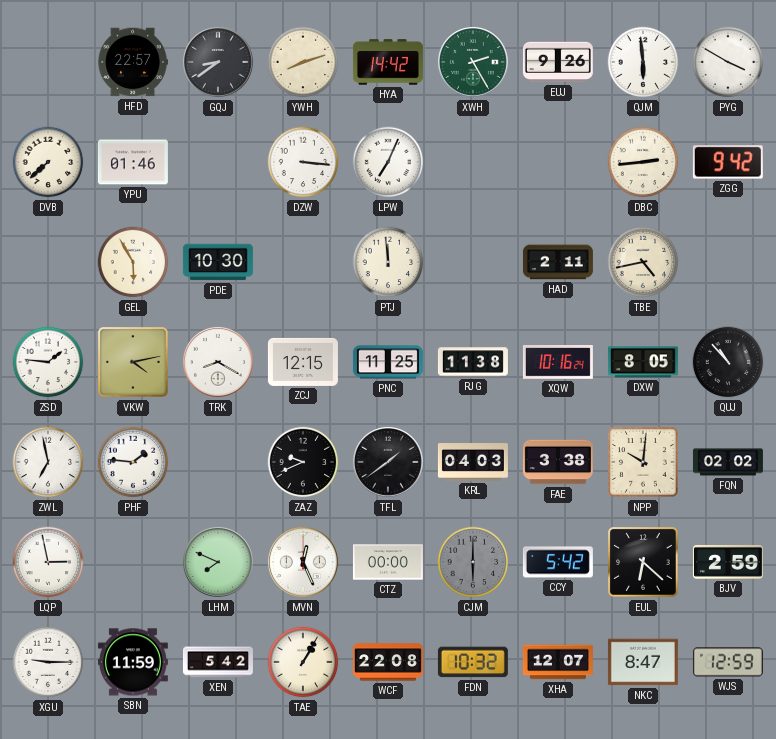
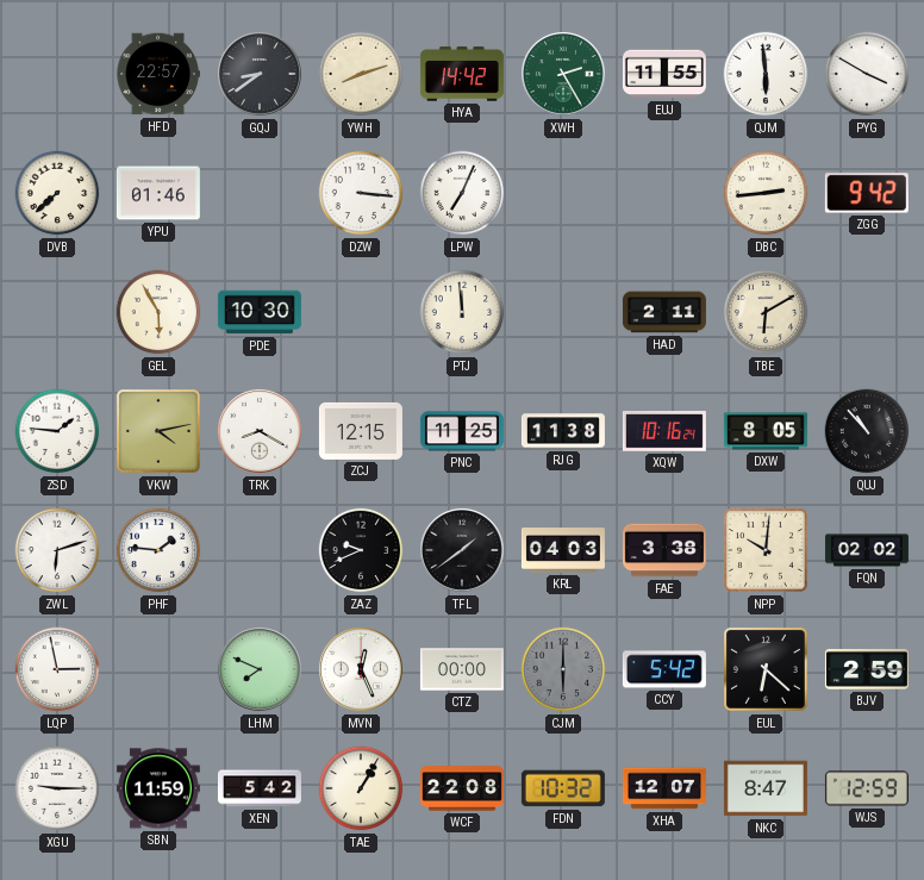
EUJ: 9:26 -> 11:55
TBE: 4:43 -> 6:10
ZWL: 6:58 -> 6:12
